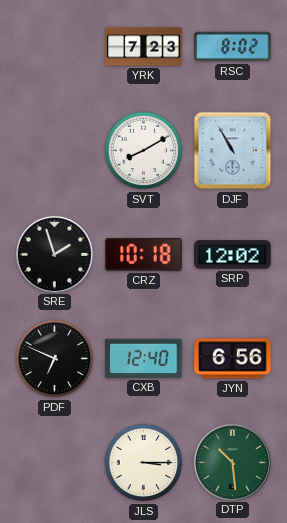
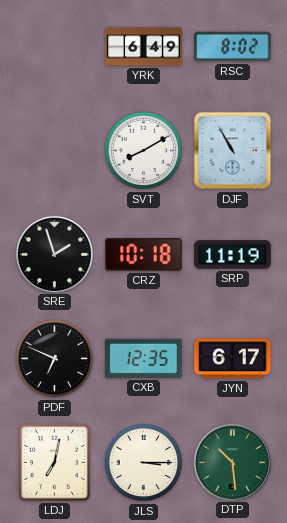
YRK: 7:23 -> 6:49
SRP: 12:02 -> 11:19
CXB: 12:40 -> 12:35
JYN: 6:56 -> 6:17
LDJ: none -> 7:02
